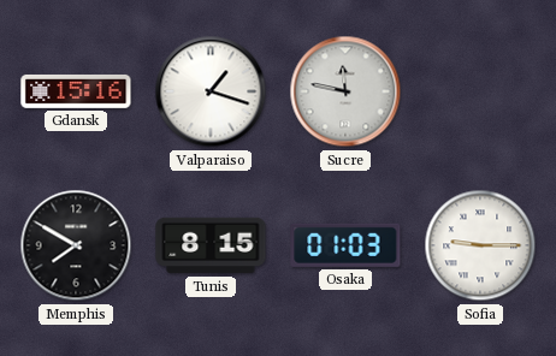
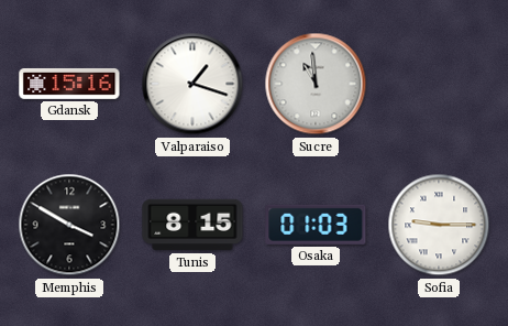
Sucre: 11:47 -> 10:59
Memphis: 7:50 -> 3:50
